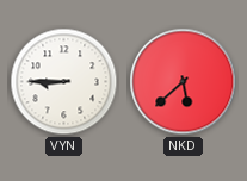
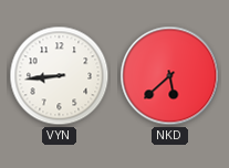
VYN: 8:45 -> 8:44
